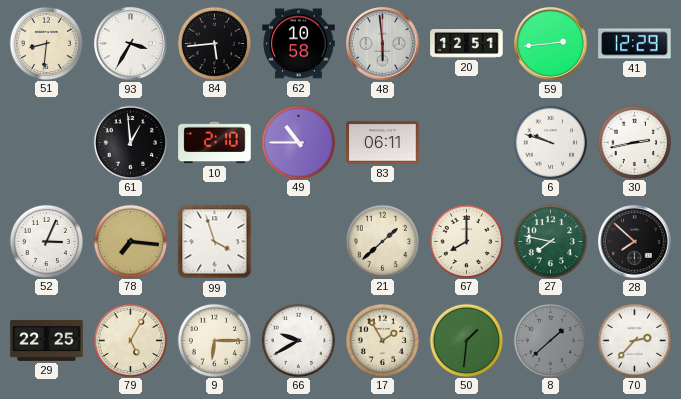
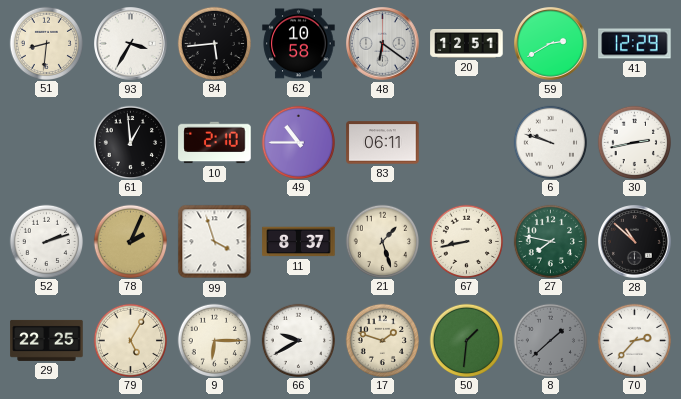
48: 5:59 -> 6:21
59: 2:44 -> 2:40
52: 3:04 -> 2:12
78: 7:16 -> 2:04
11: none -> 8:37
21: 1:38 -> 1:27
67: 8:00 -> 8:43
28: 7:52 -> 10:52
17: 1:55 -> 1:48
